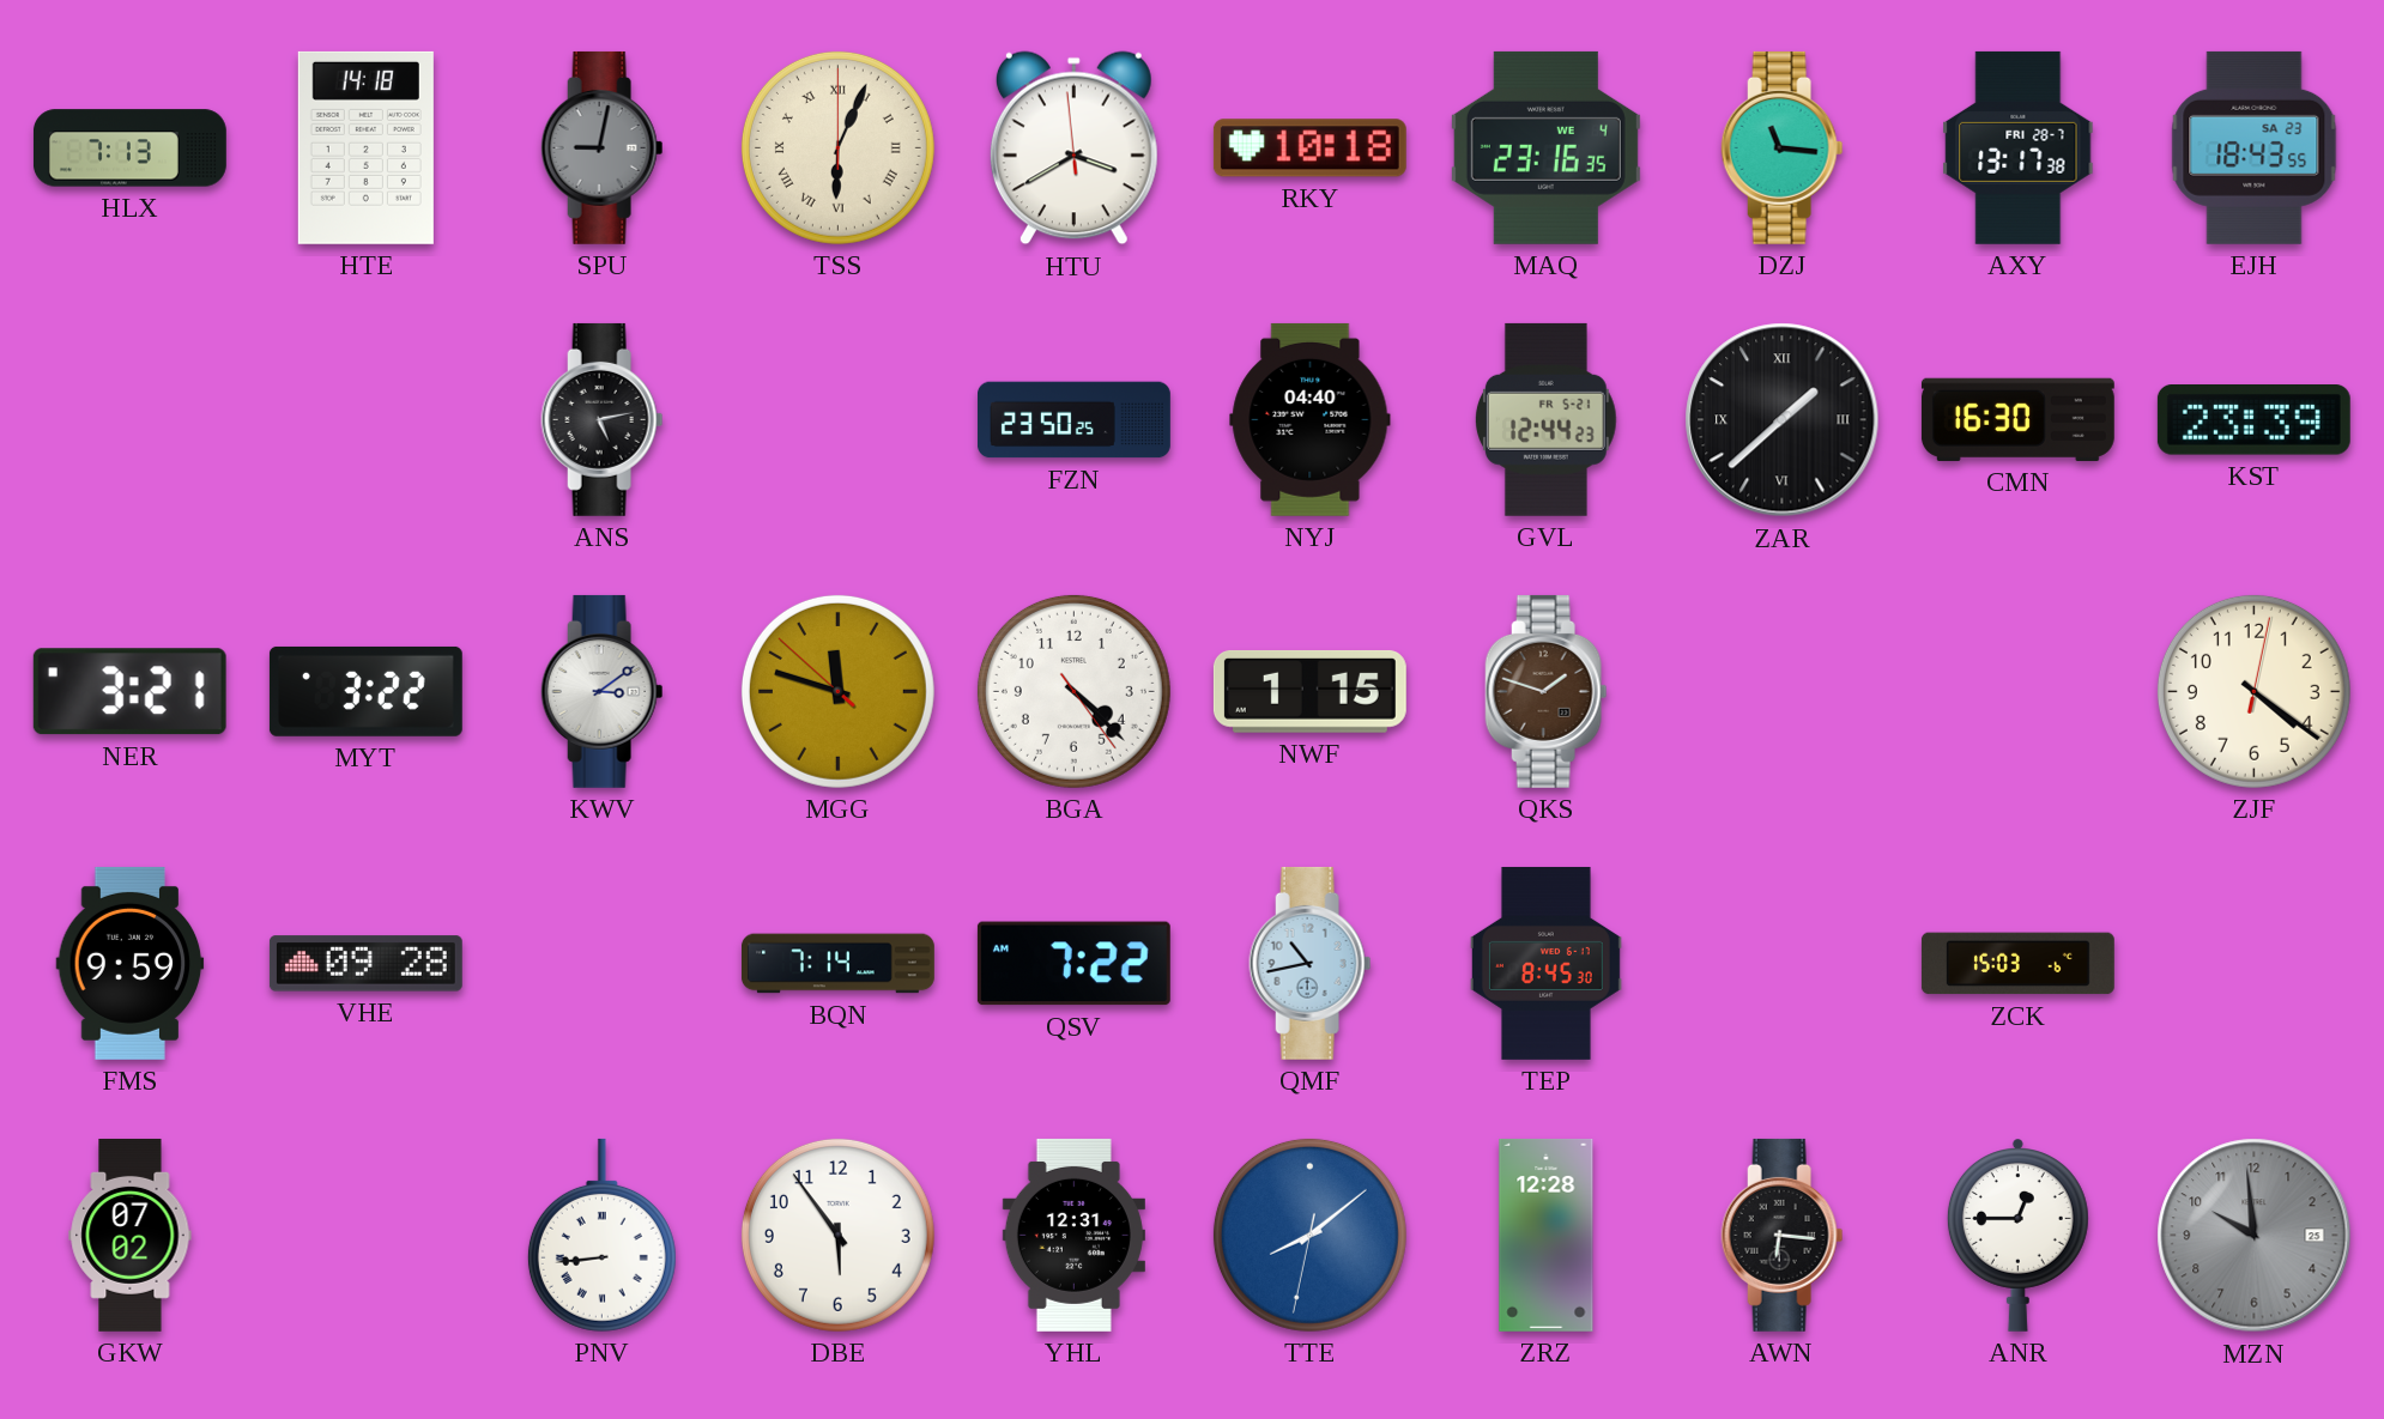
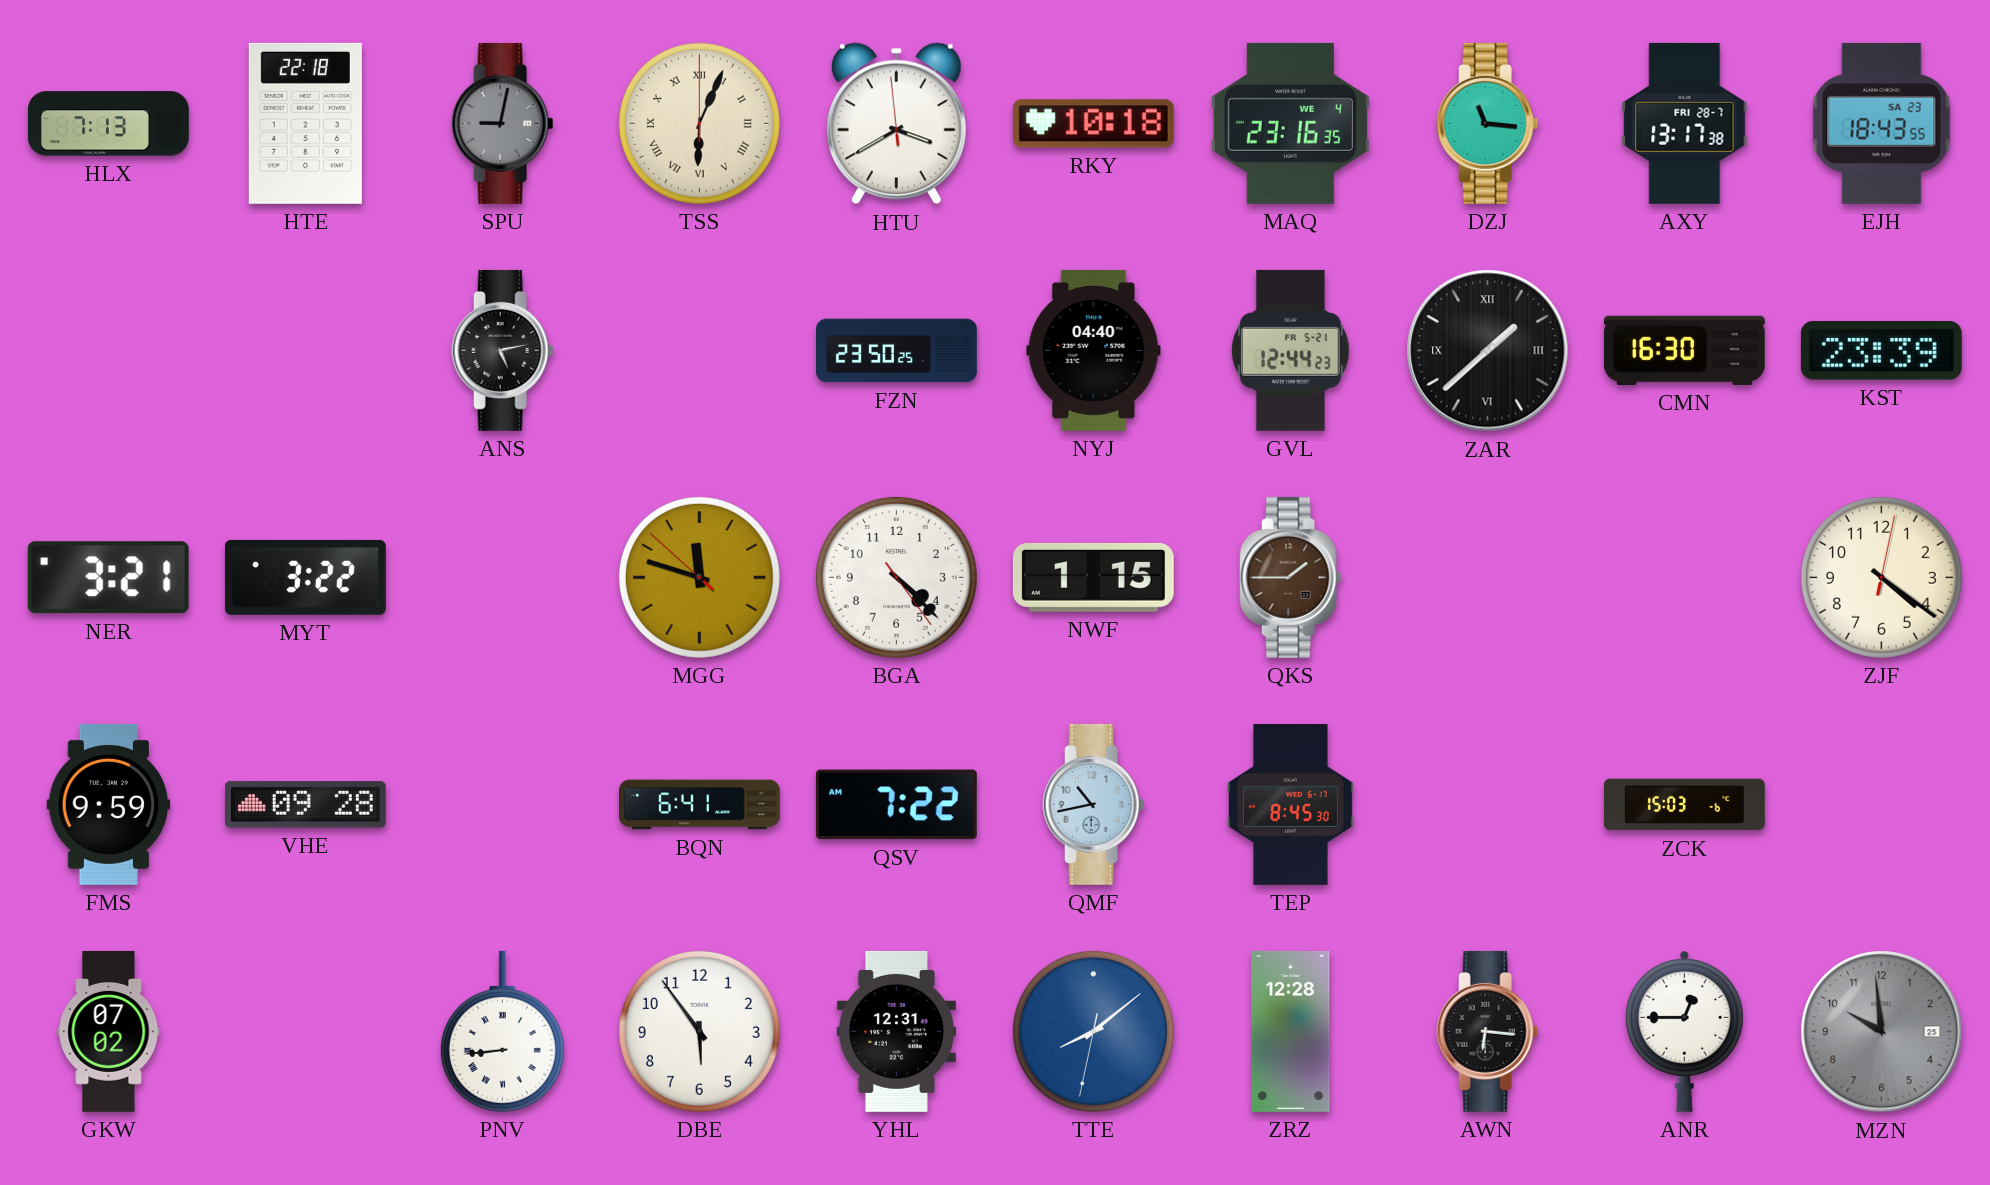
HTE: 14:18 -> 22:18
KWV: 3:09 -> none
QKS: 1:48 -> 1:45
BQN: 7:14 -> 6:41
